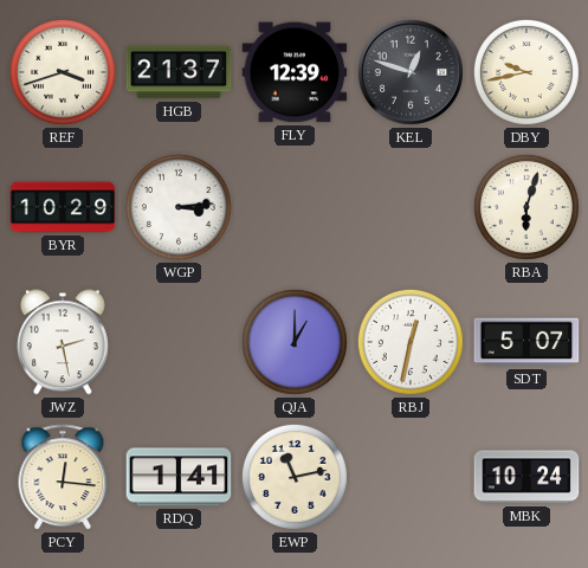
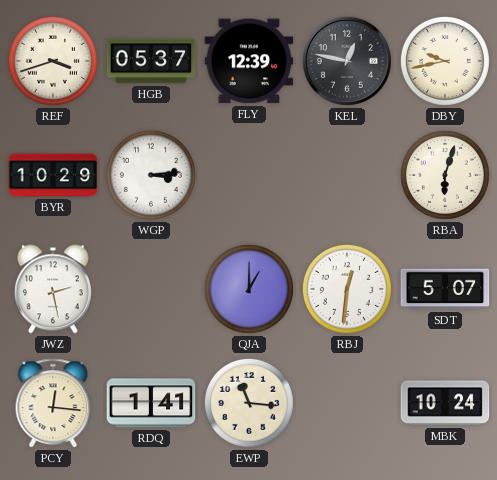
HGB: 21:37 -> 05:37
KEL: 12:48 -> 12:47
RBJ: 12:32 -> 12:31
EWP: 11:13 -> 11:16
